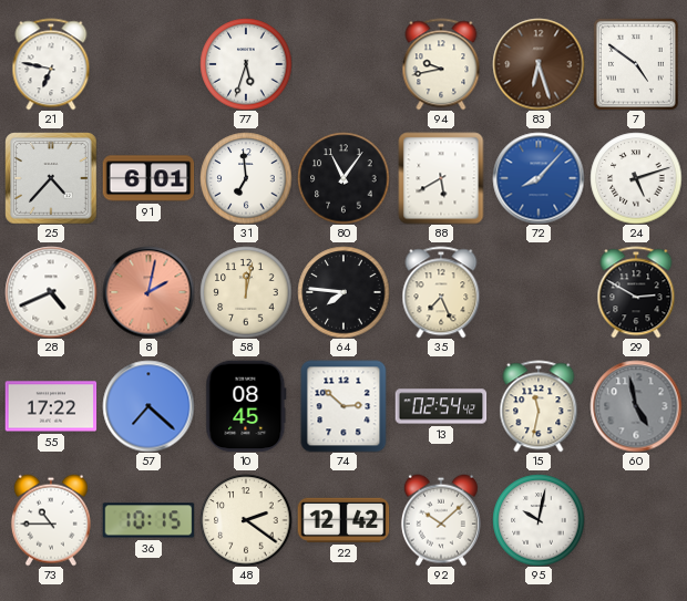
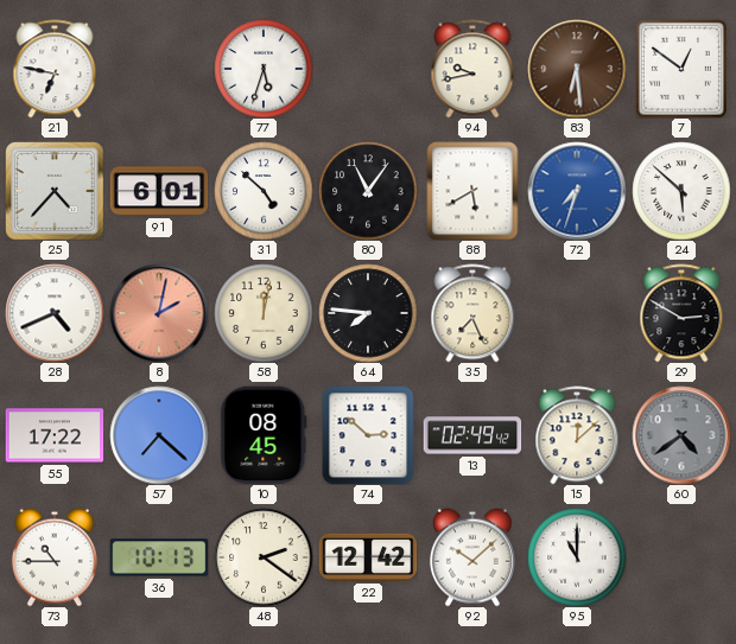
83: 6:27 -> 6:29
7: 4:51 -> 12:51
31: 6:59 -> 4:52
72: 8:07 -> 7:33
24: 5:12 -> 5:52
13: 02:54 -> 02:49
15: 11:32 -> 12:08
60: 4:58 -> 4:39
36: 10:15 -> 10:13
95: 10:02 -> 11:00
